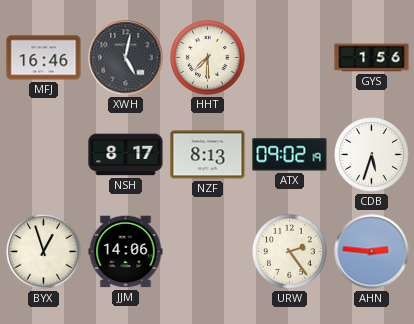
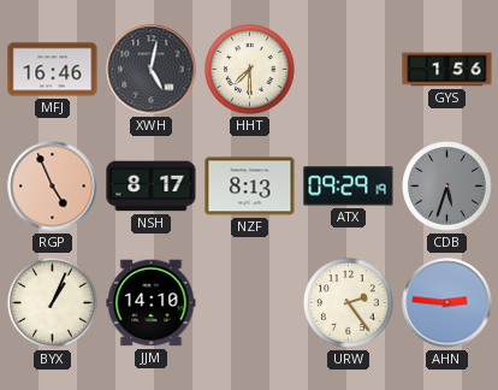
RGP: none -> 4:56
ATX: 09:02 -> 09:29
CDB dial: white -> grey
BYX: 12:57 -> 1:04
JJM: 14:06 -> 14:10
